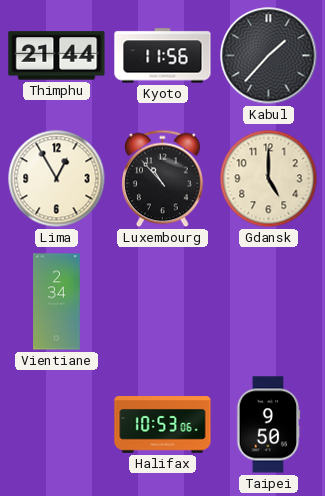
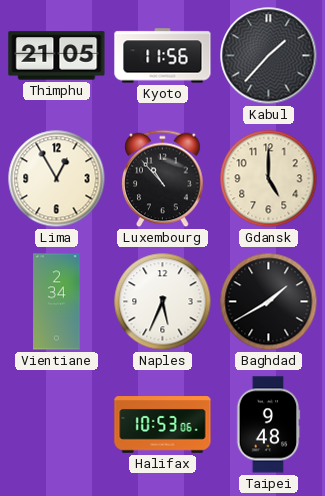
Thimphu: 21:44 -> 21:05
Naples: none -> 5:34
Baghdad: none -> 1:40
Taipei: 9:50 -> 9:48
